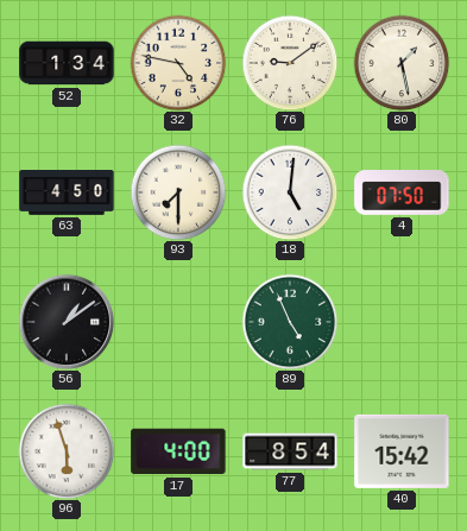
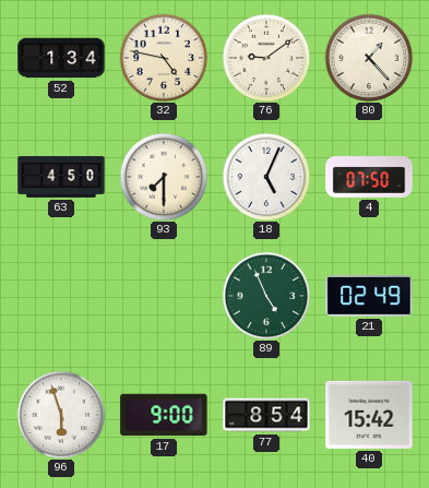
80: 1:28 -> 1:23
18: 5:01 -> 5:04
56: 1:09 -> none
21: none -> 02:49
17: 4:00 -> 9:00
